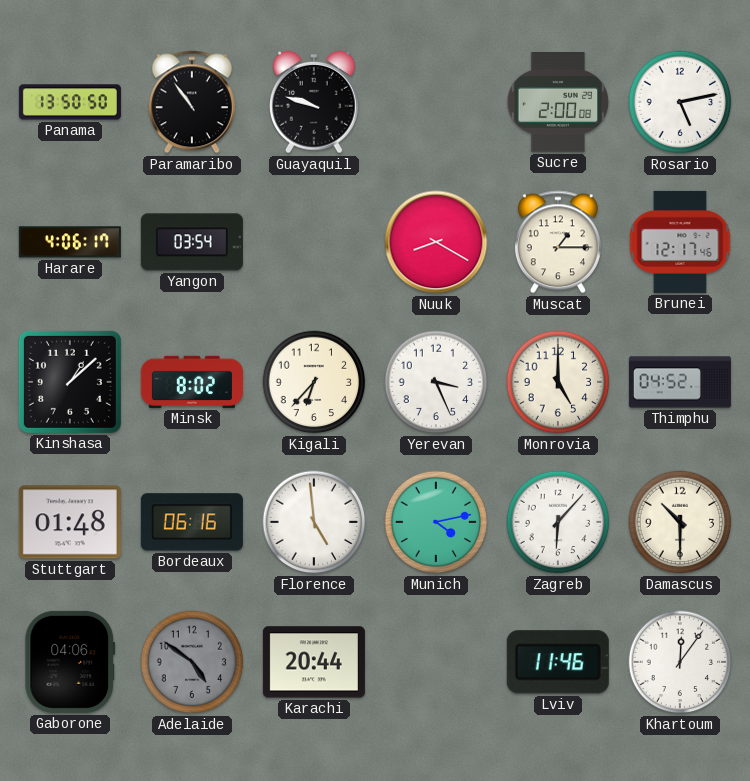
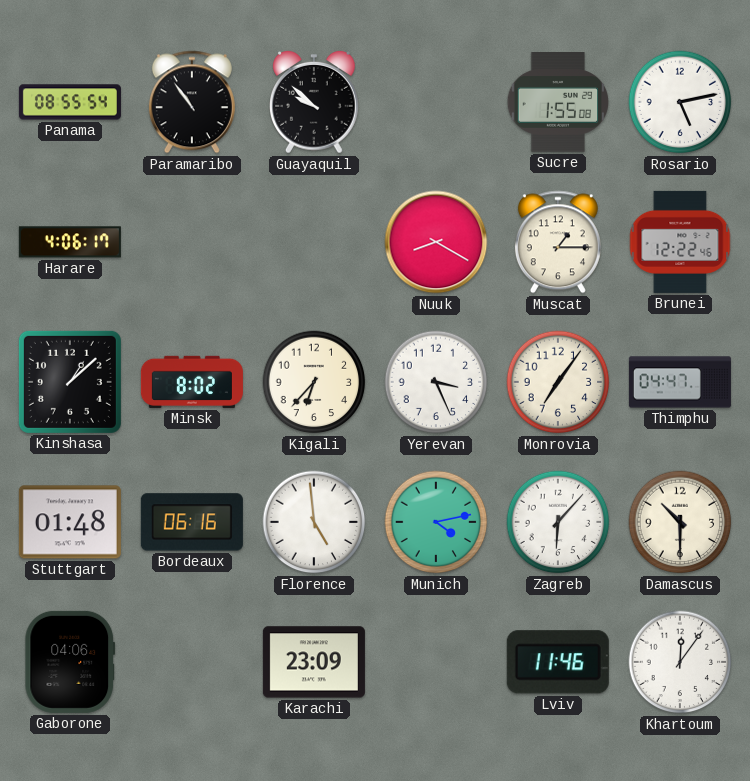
Panama: 13:50 -> 08:55
Guayaquil: 9:48 -> 9:52
Sucre: 2:00 -> 1:55
Yangon: 03:54 -> none
Brunei: 12:17 -> 12:22
Monrovia: 5:00 -> 7:06
Thimphu: 04:52 -> 04:47
Adelaide: 4:51 -> none
Karachi: 20:44 -> 23:09
